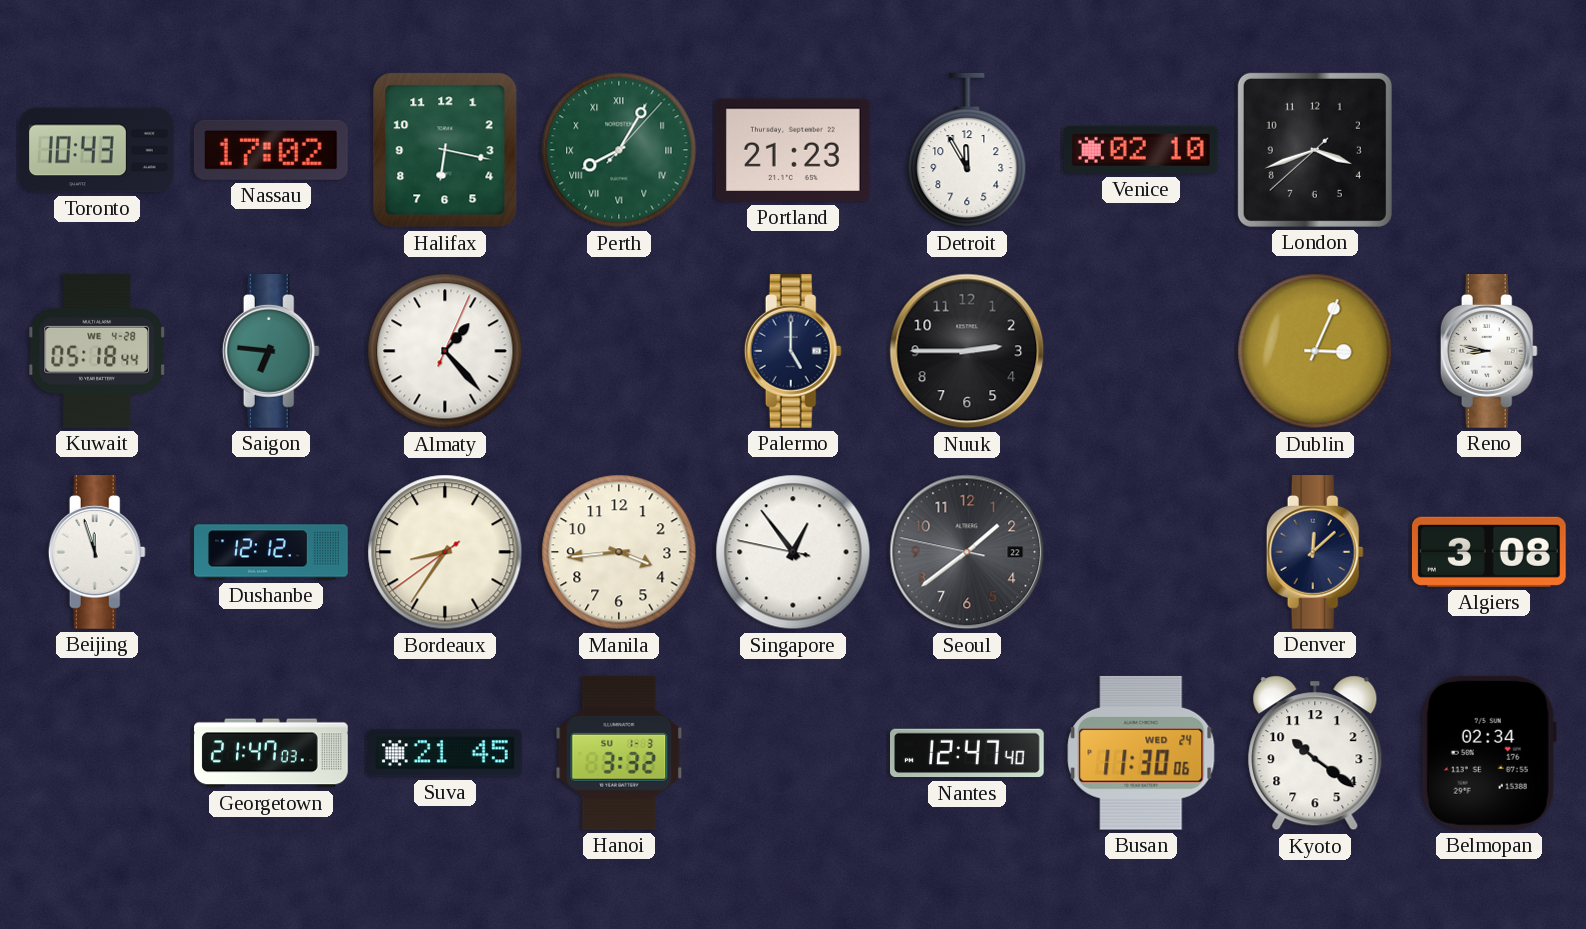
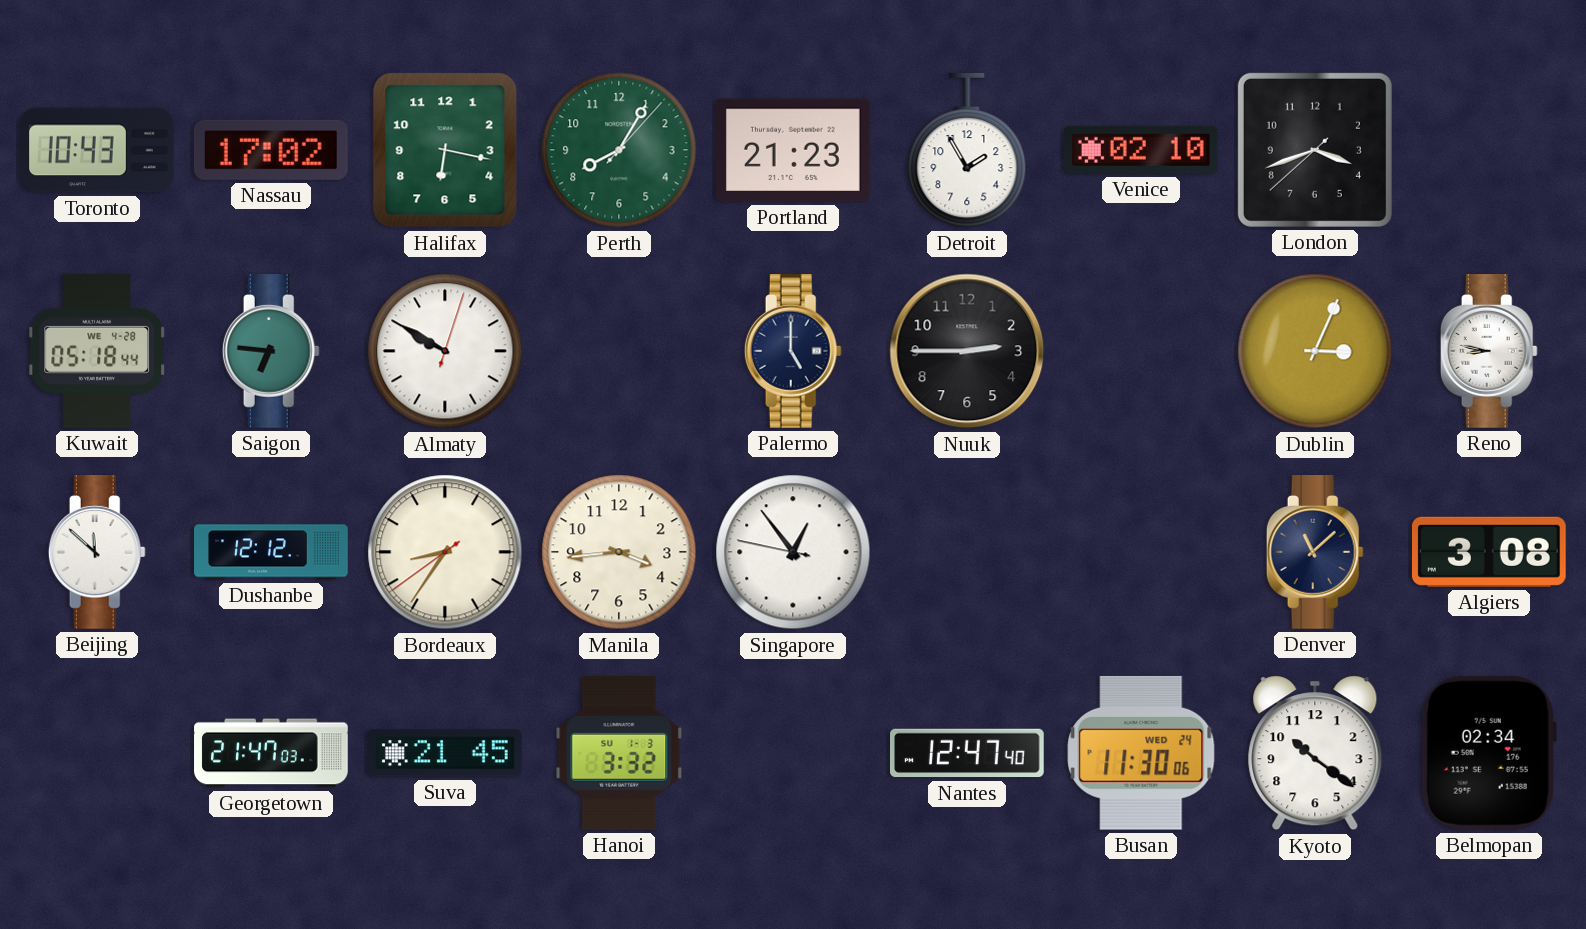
Perth numerals: Roman -> Arabic
Detroit: 11:55 -> 1:55
Almaty: 1:23 -> 9:50
Beijing: 11:57 -> 11:52
Seoul: 1:38 -> none
Denver: 12:08 -> 11:08
